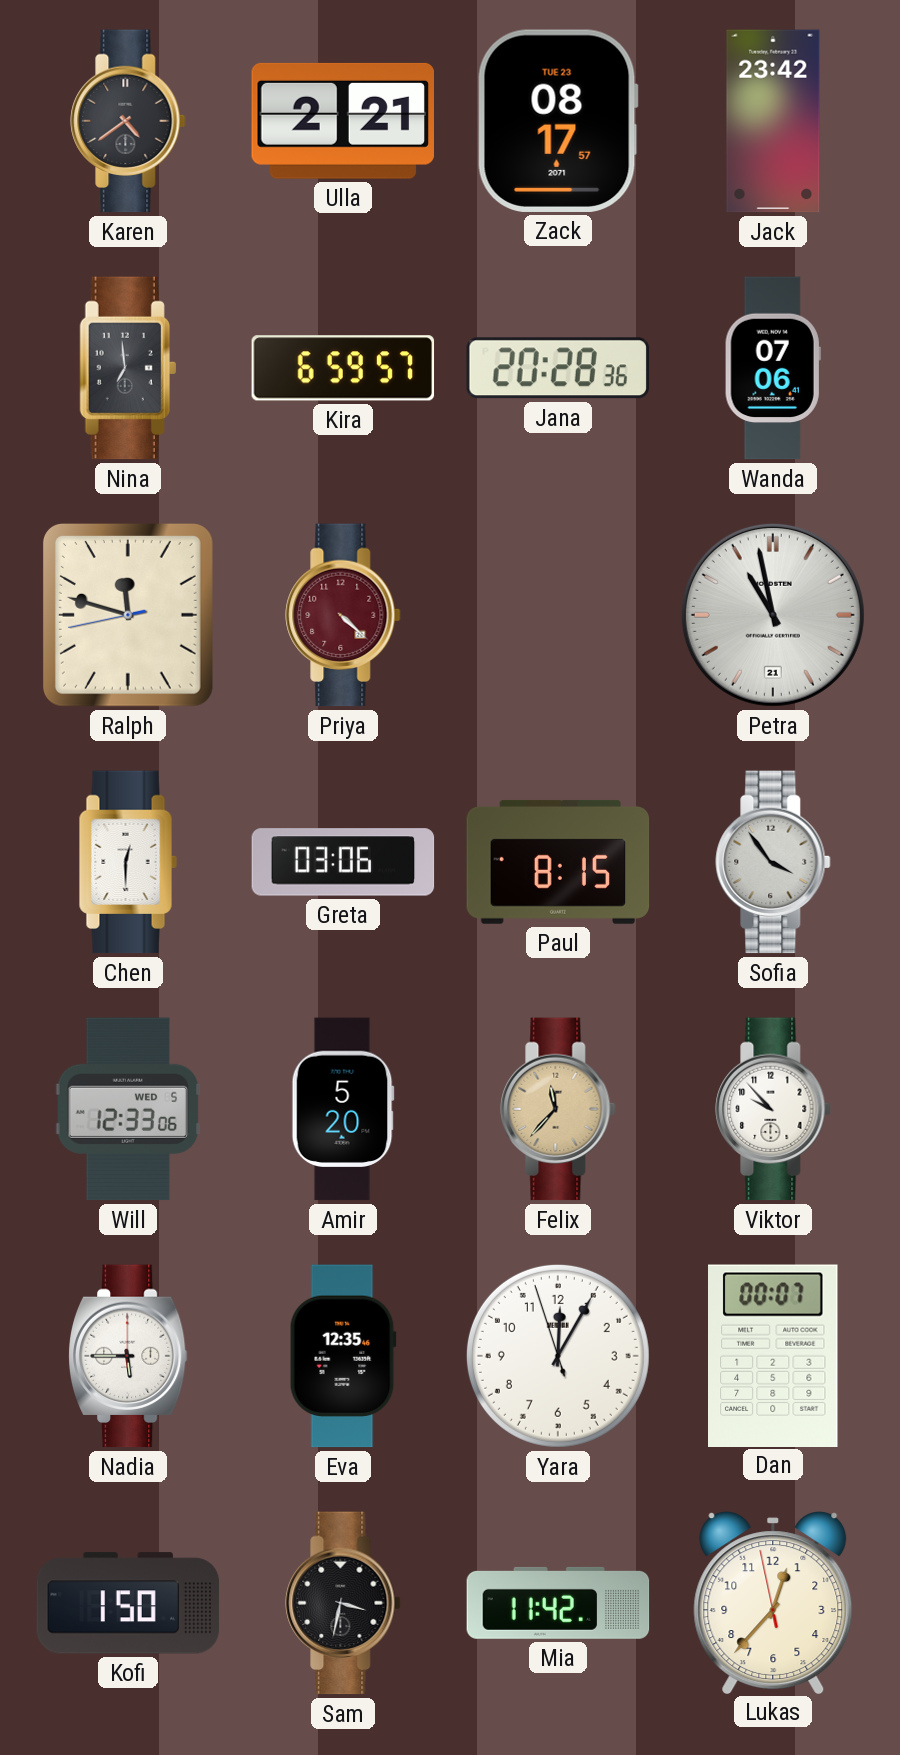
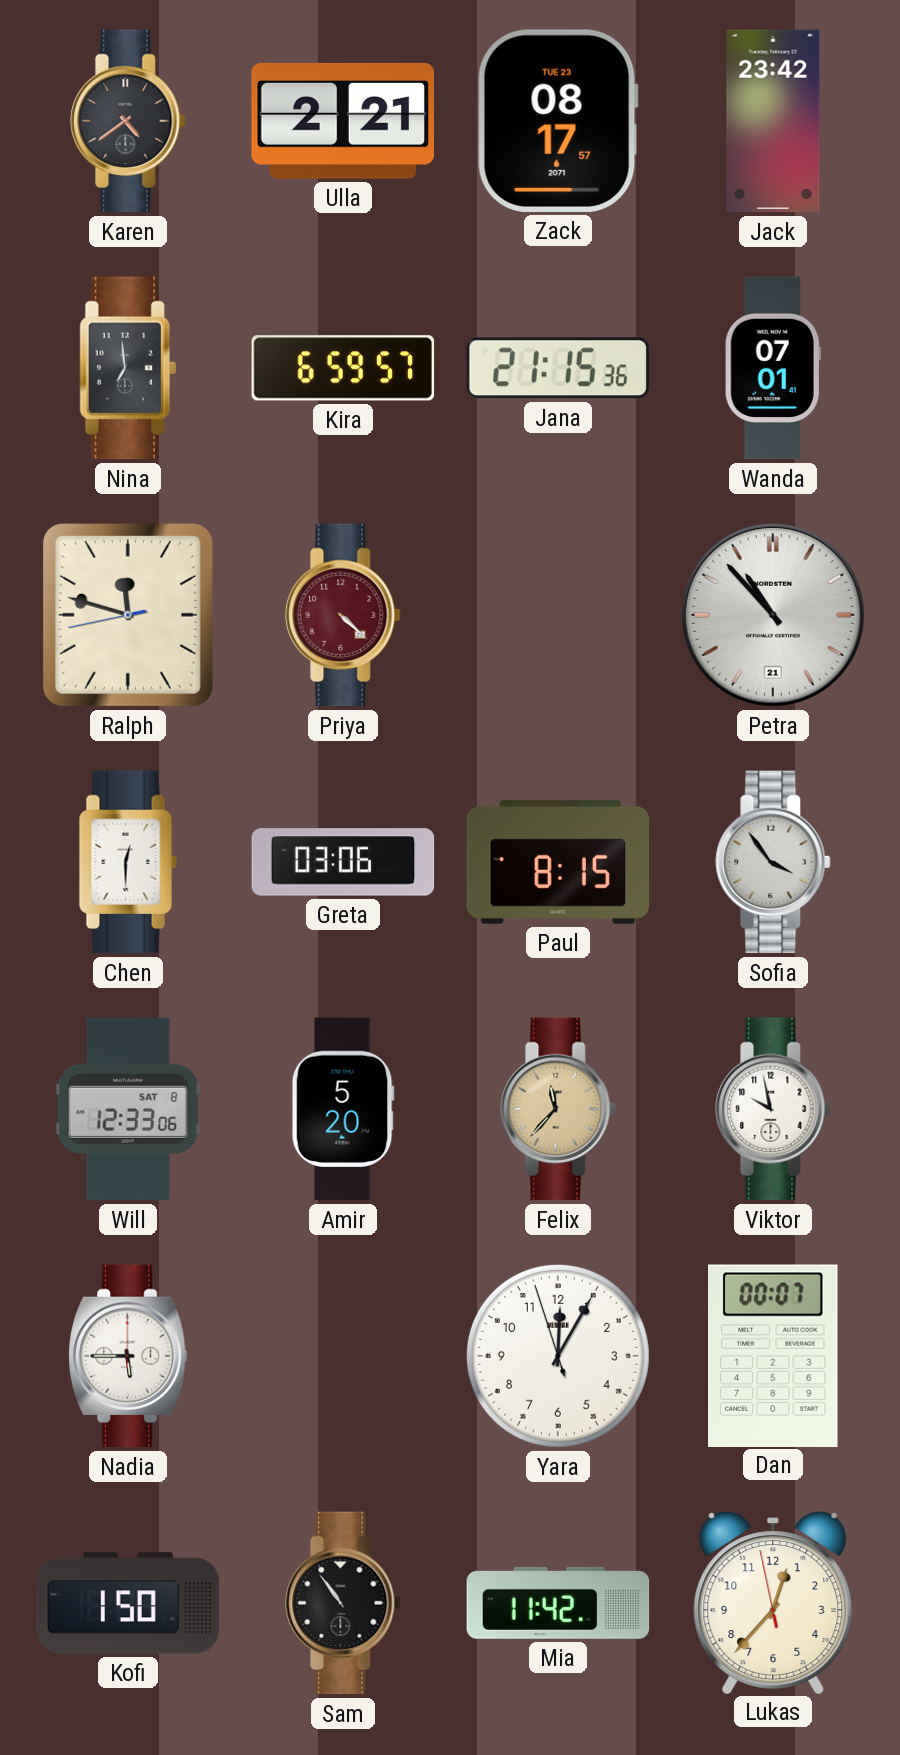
Jana: 20:28 -> 21:15
Wanda: 07:06 -> 07:01
Petra: 10:58 -> 10:53
Will date: WED 5 -> SAT 8
Viktor: 9:53 -> 9:58
Eva: 12:35 -> none
Sam: 3:32 -> 10:54
